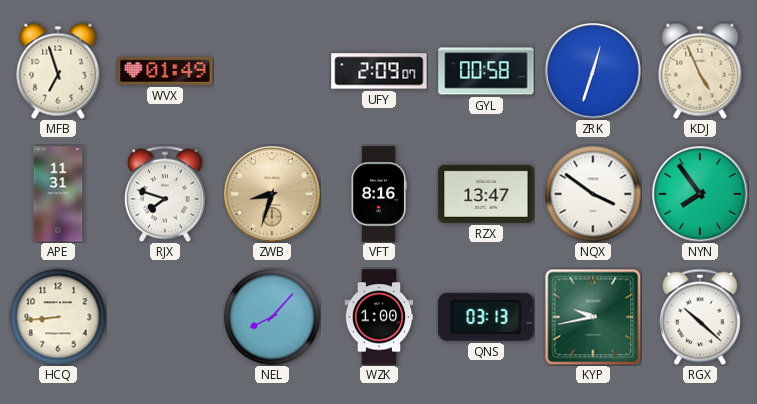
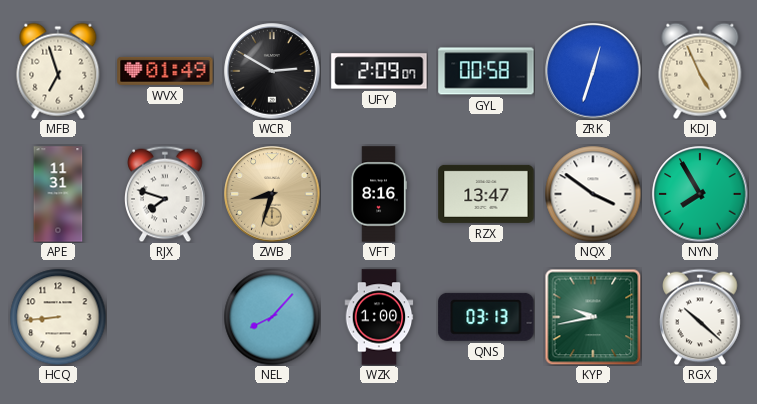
WCR: none -> 2:50
NYN: 7:54 -> 7:55
